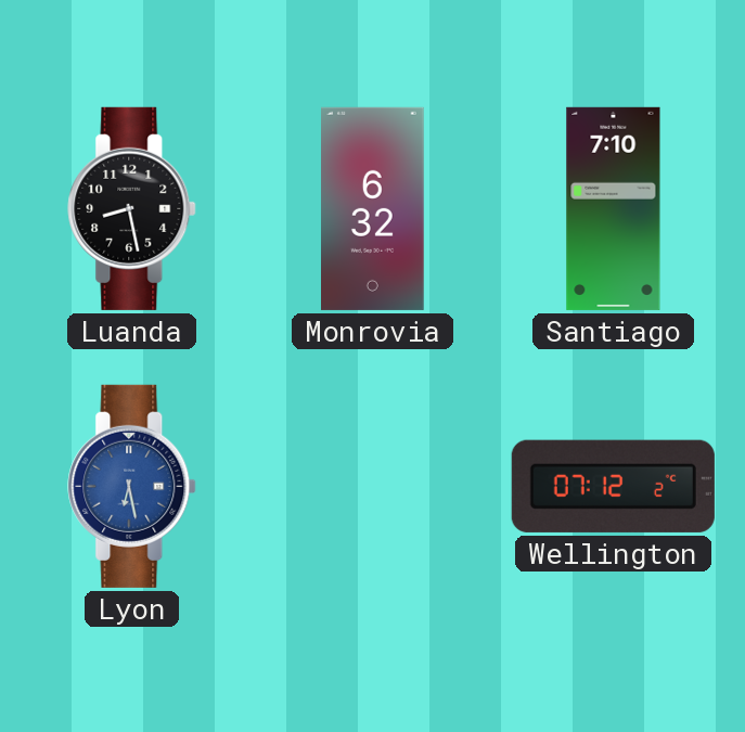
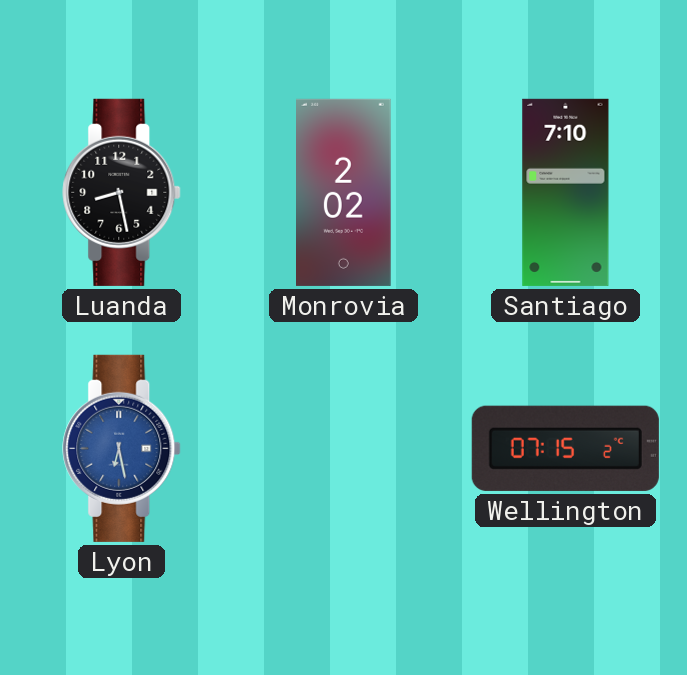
Monrovia: 6:32 -> 2:02
Wellington: 07:12 -> 07:15
